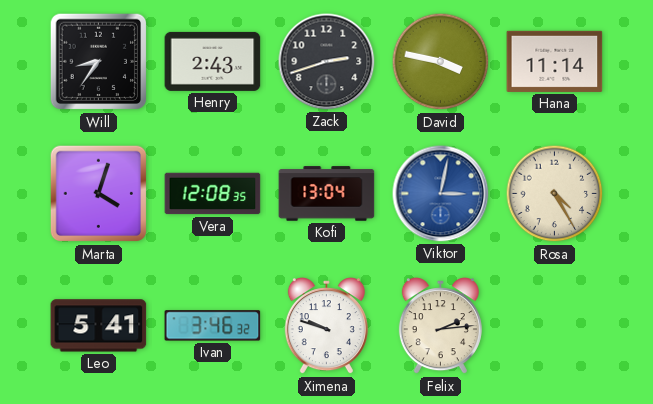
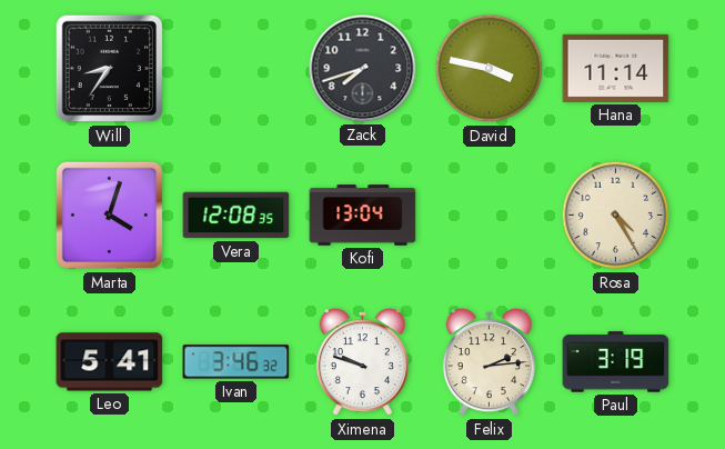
Henry: 2:43 -> none
Zack: 2:42 -> 7:42
Viktor: 3:02 -> none
Paul: none -> 3:19
